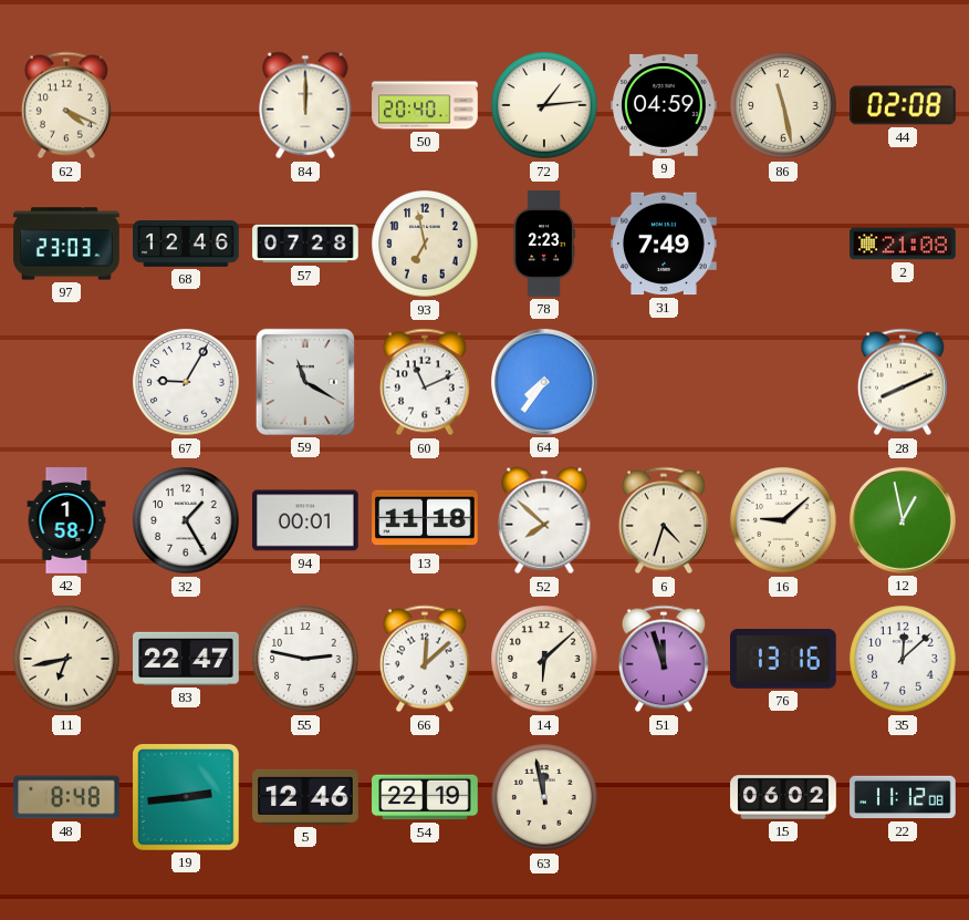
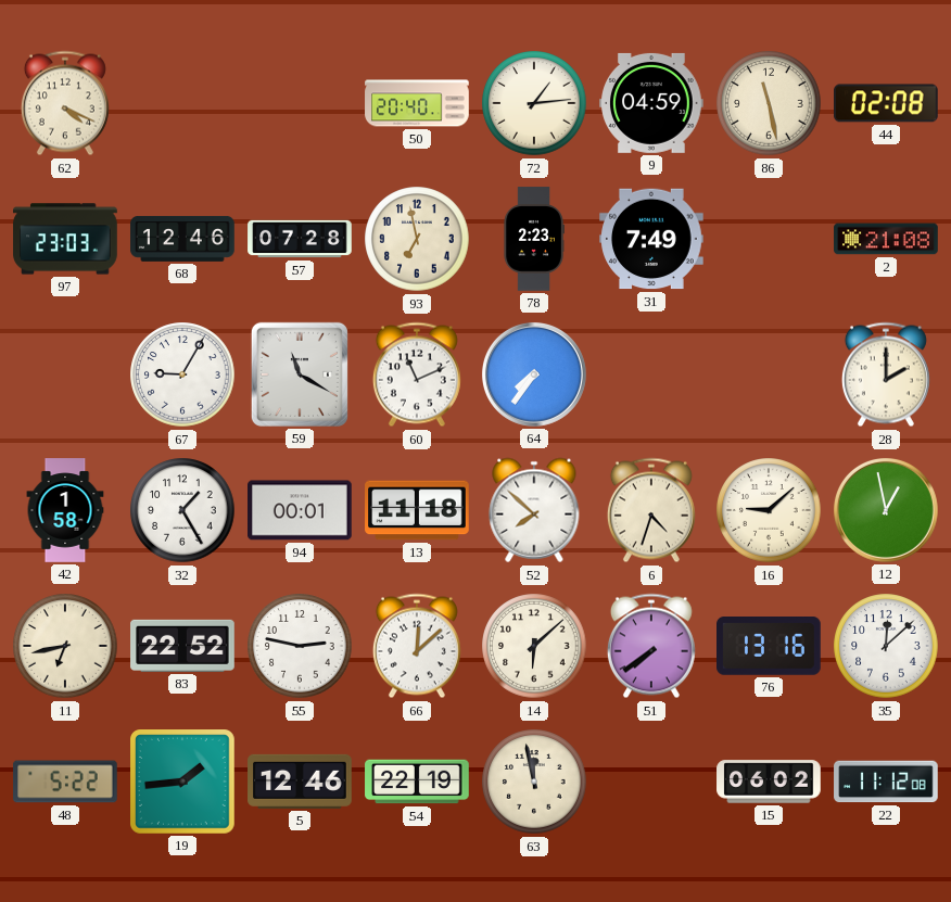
84: 12:00 -> none
28: 8:11 -> 2:00
83: 22:47 -> 22:52
51: 11:57 -> 7:39
48: 8:48 -> 5:22
19: 2:44 -> 1:44
